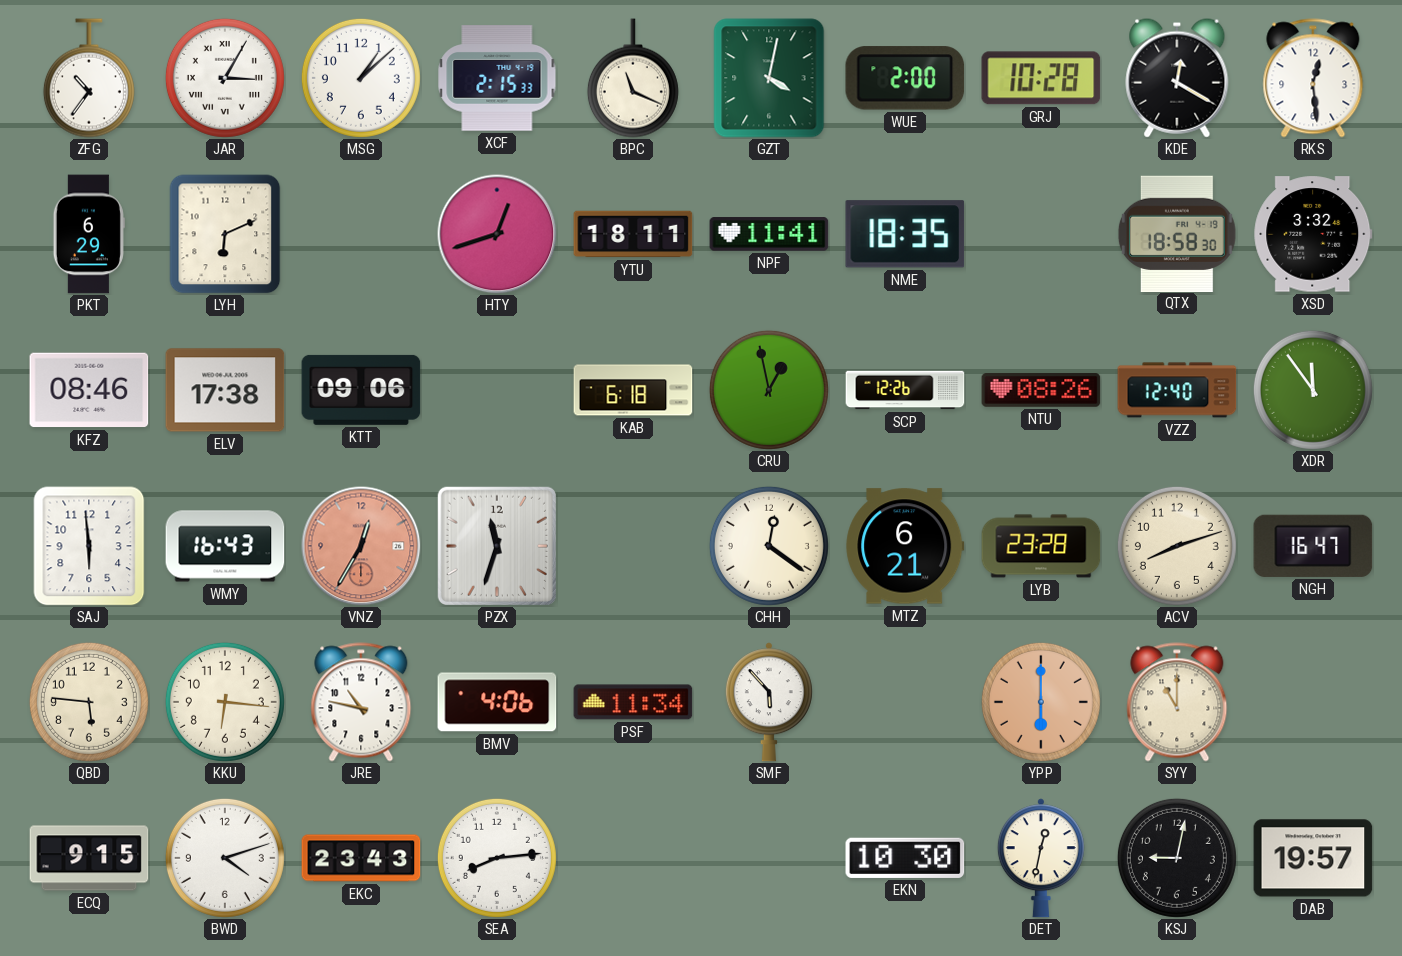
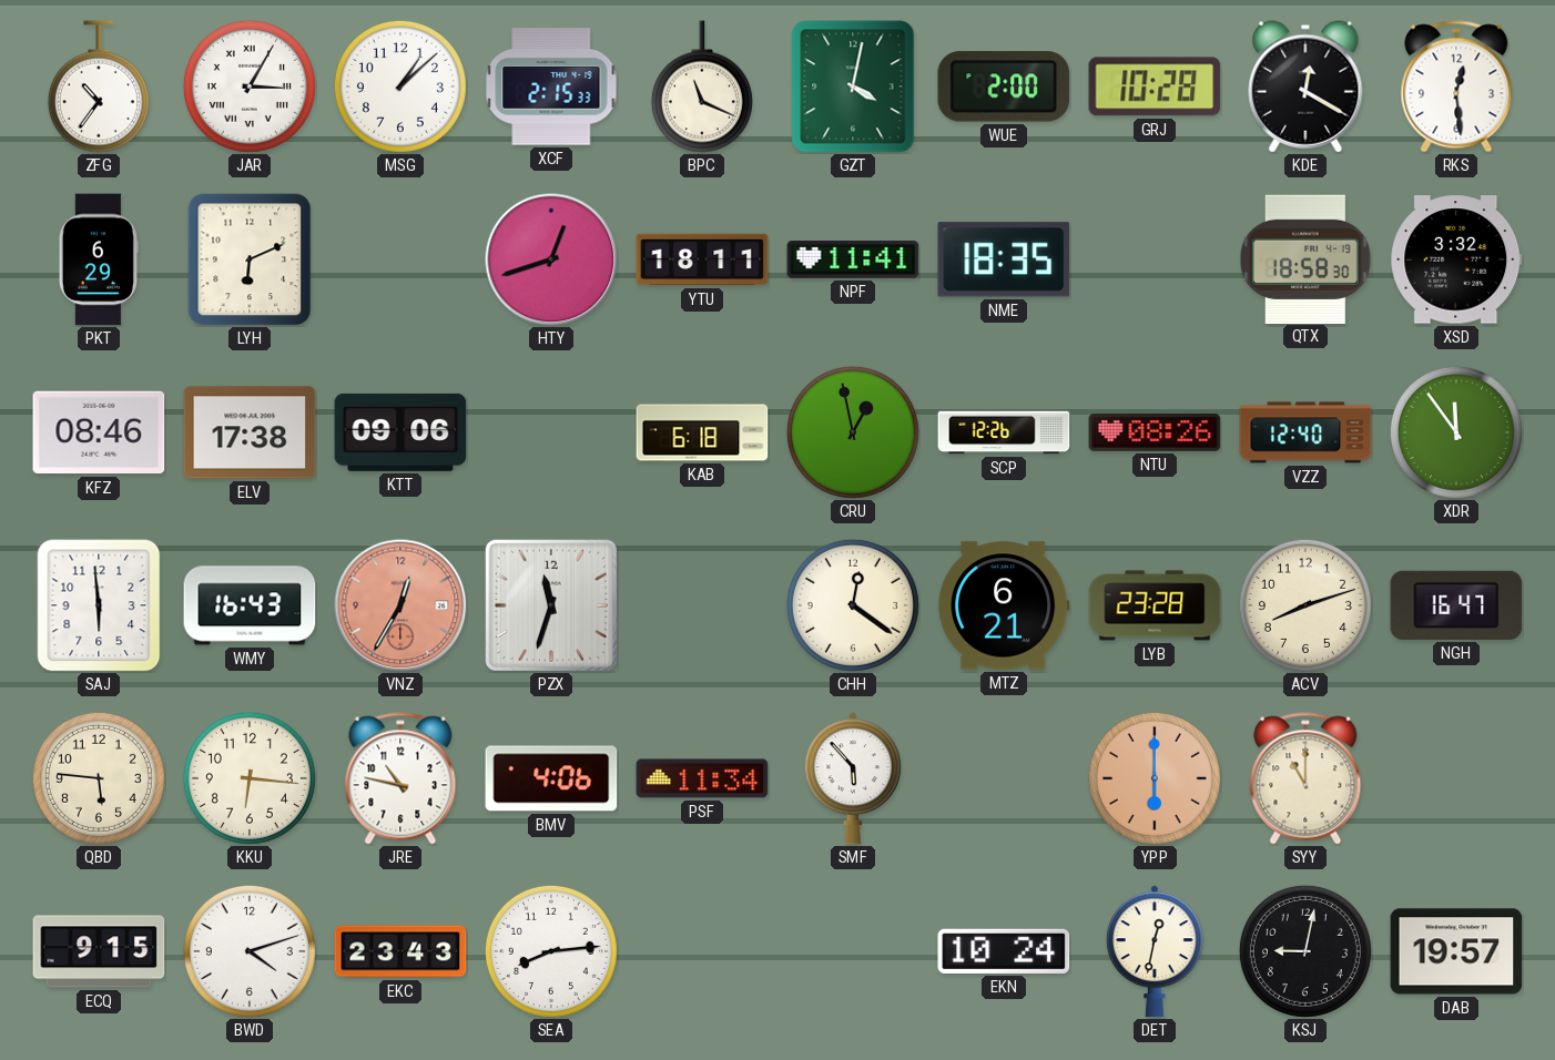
EKN: 10:30 -> 10:24
